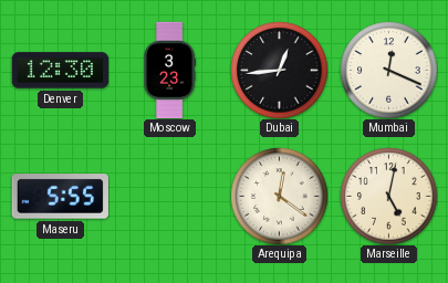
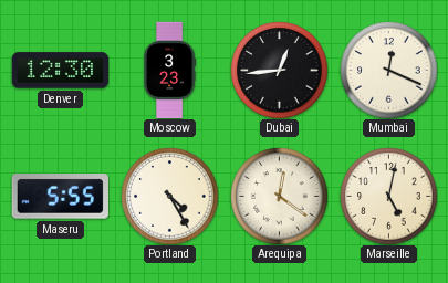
Portland: none -> 4:25
